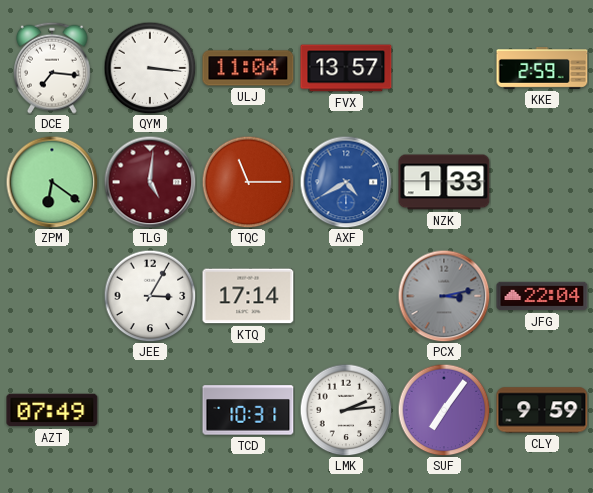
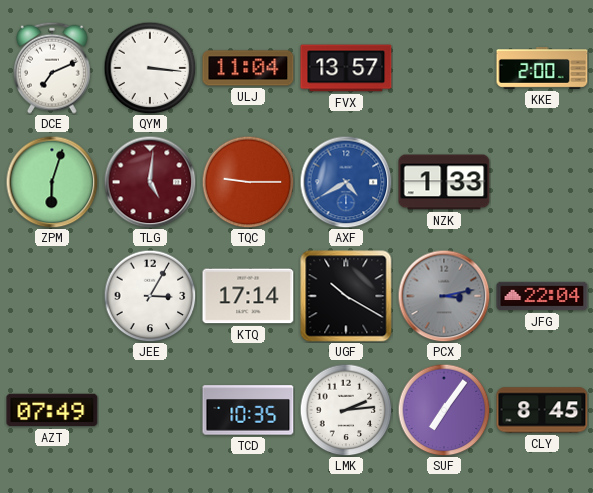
DCE: 7:16 -> 7:11
KKE: 2:59 -> 2:00
ZPM: 6:21 -> 6:03
TQC: 11:15 -> 9:15
UGF: none -> 10:20
TCD: 10:31 -> 10:35
CLY: 9:59 -> 8:45
